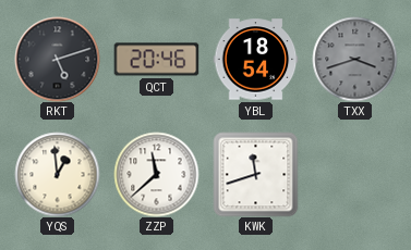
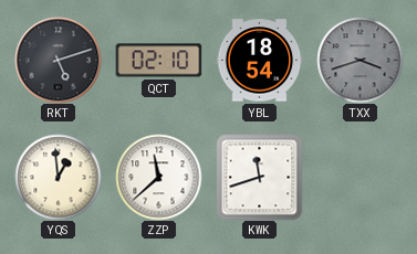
QCT: 20:46 -> 02:10
